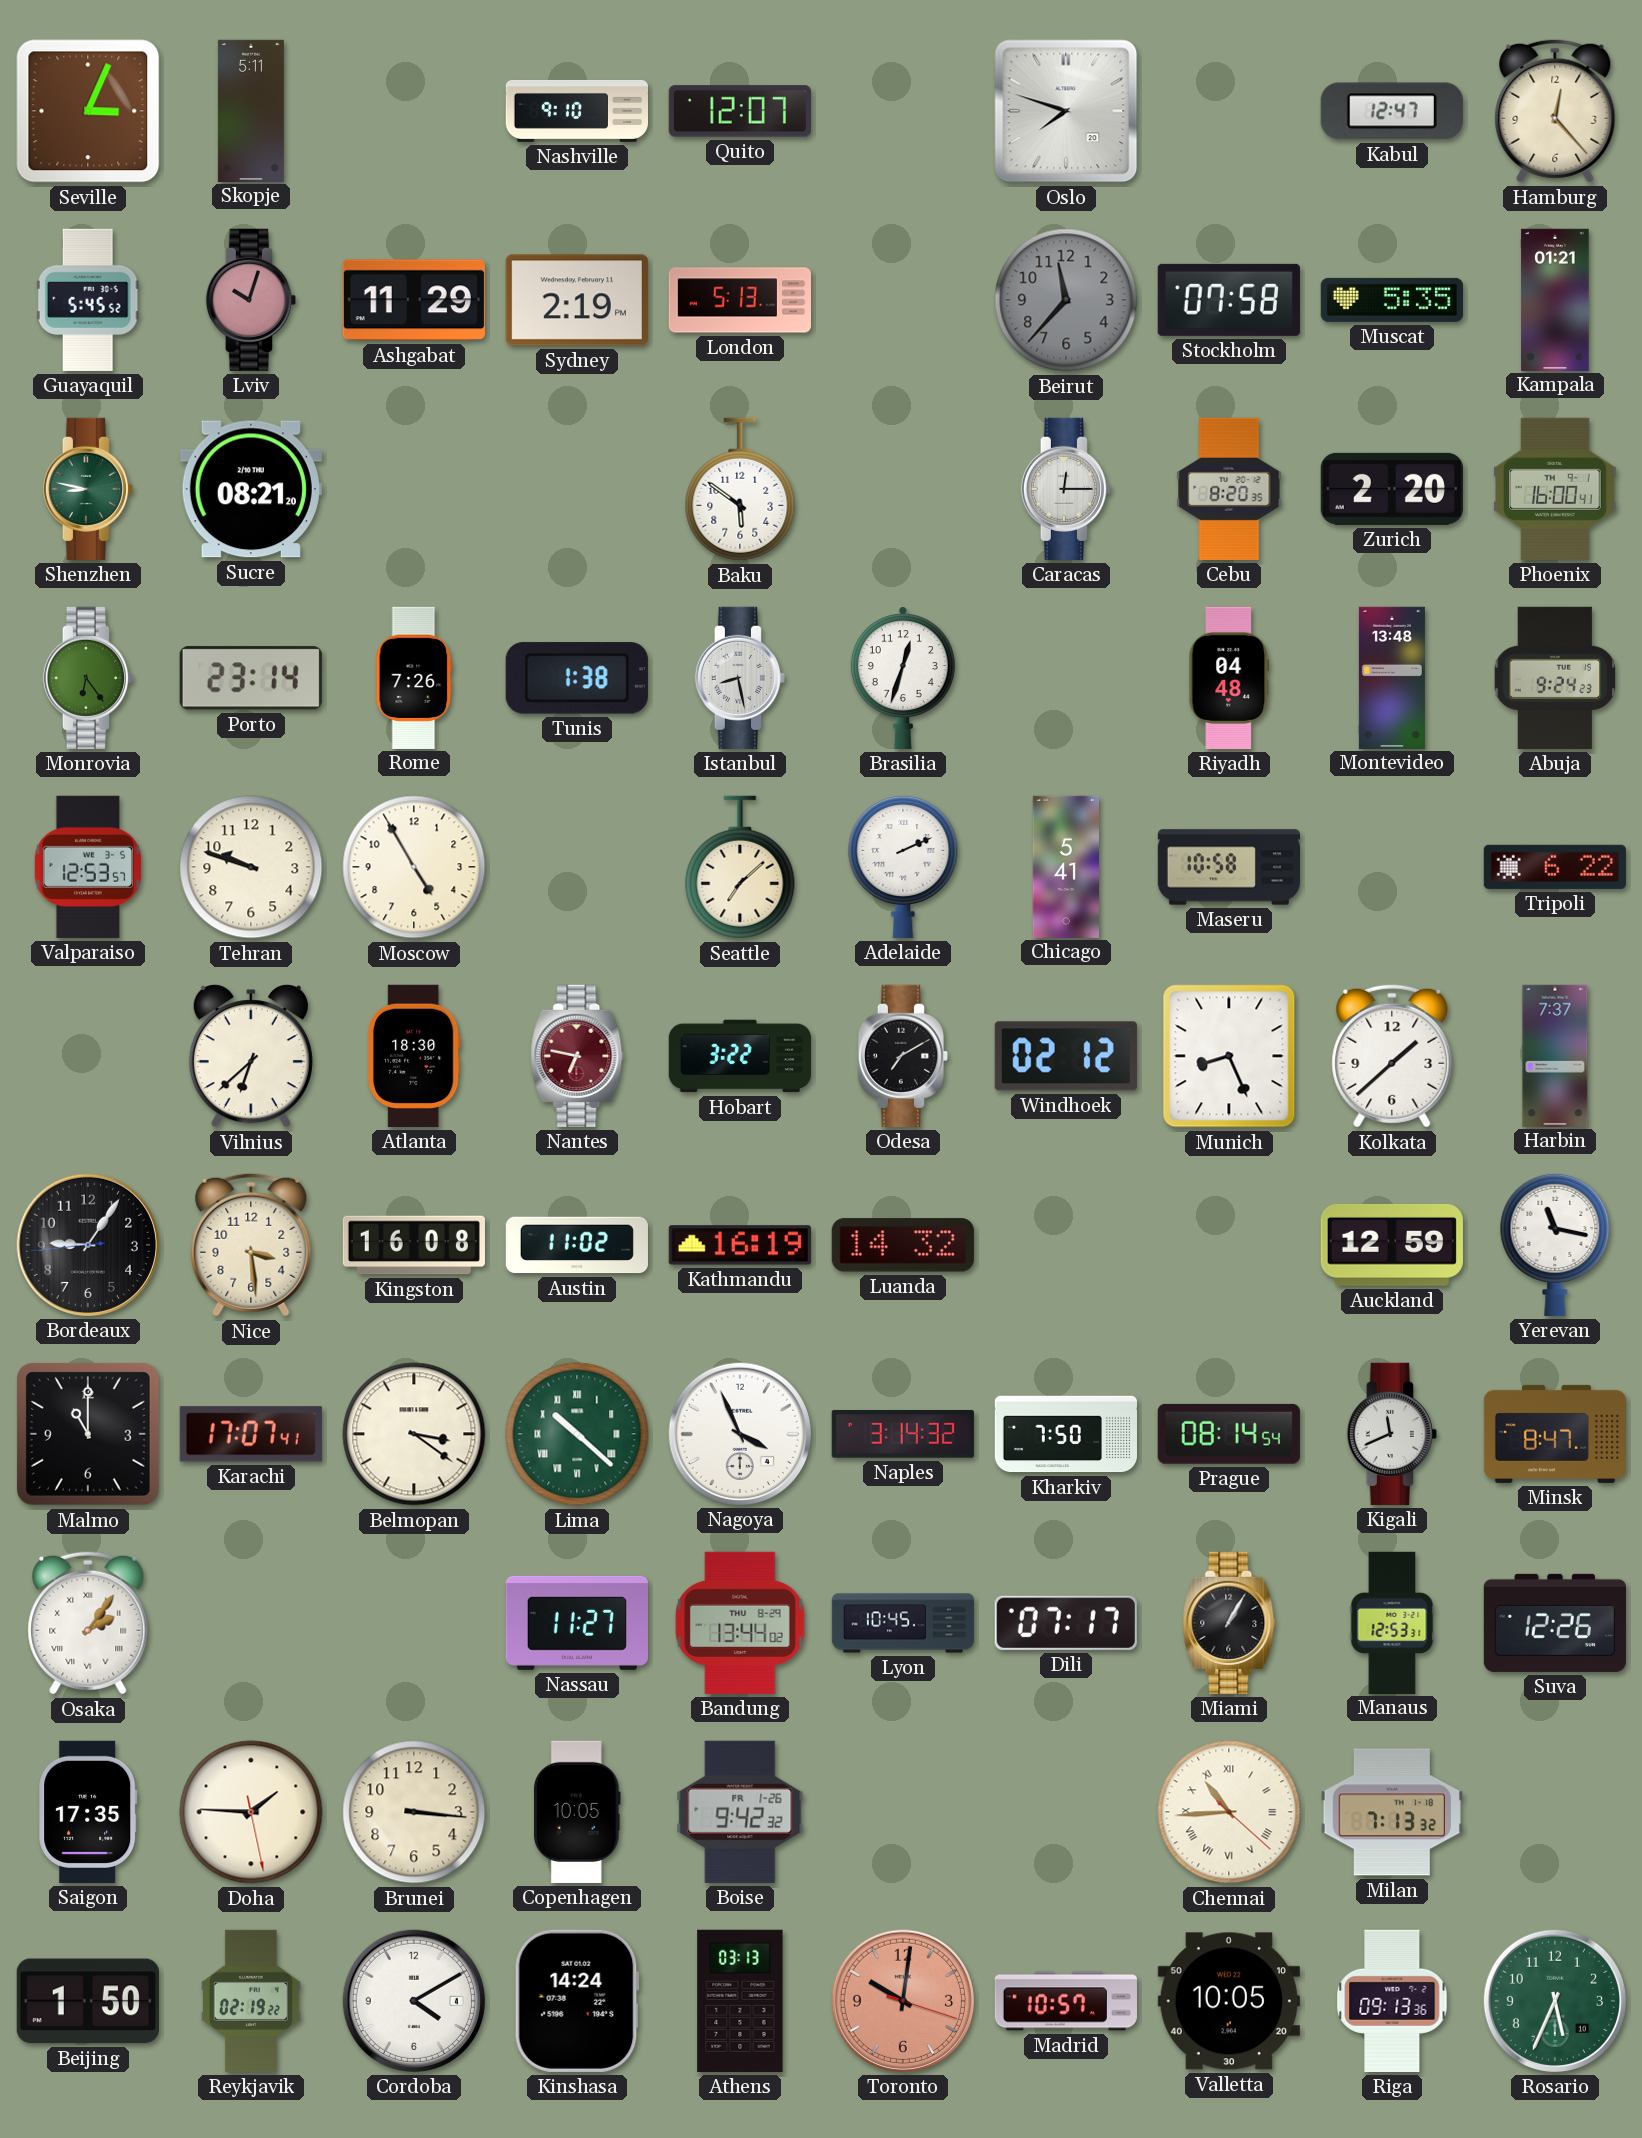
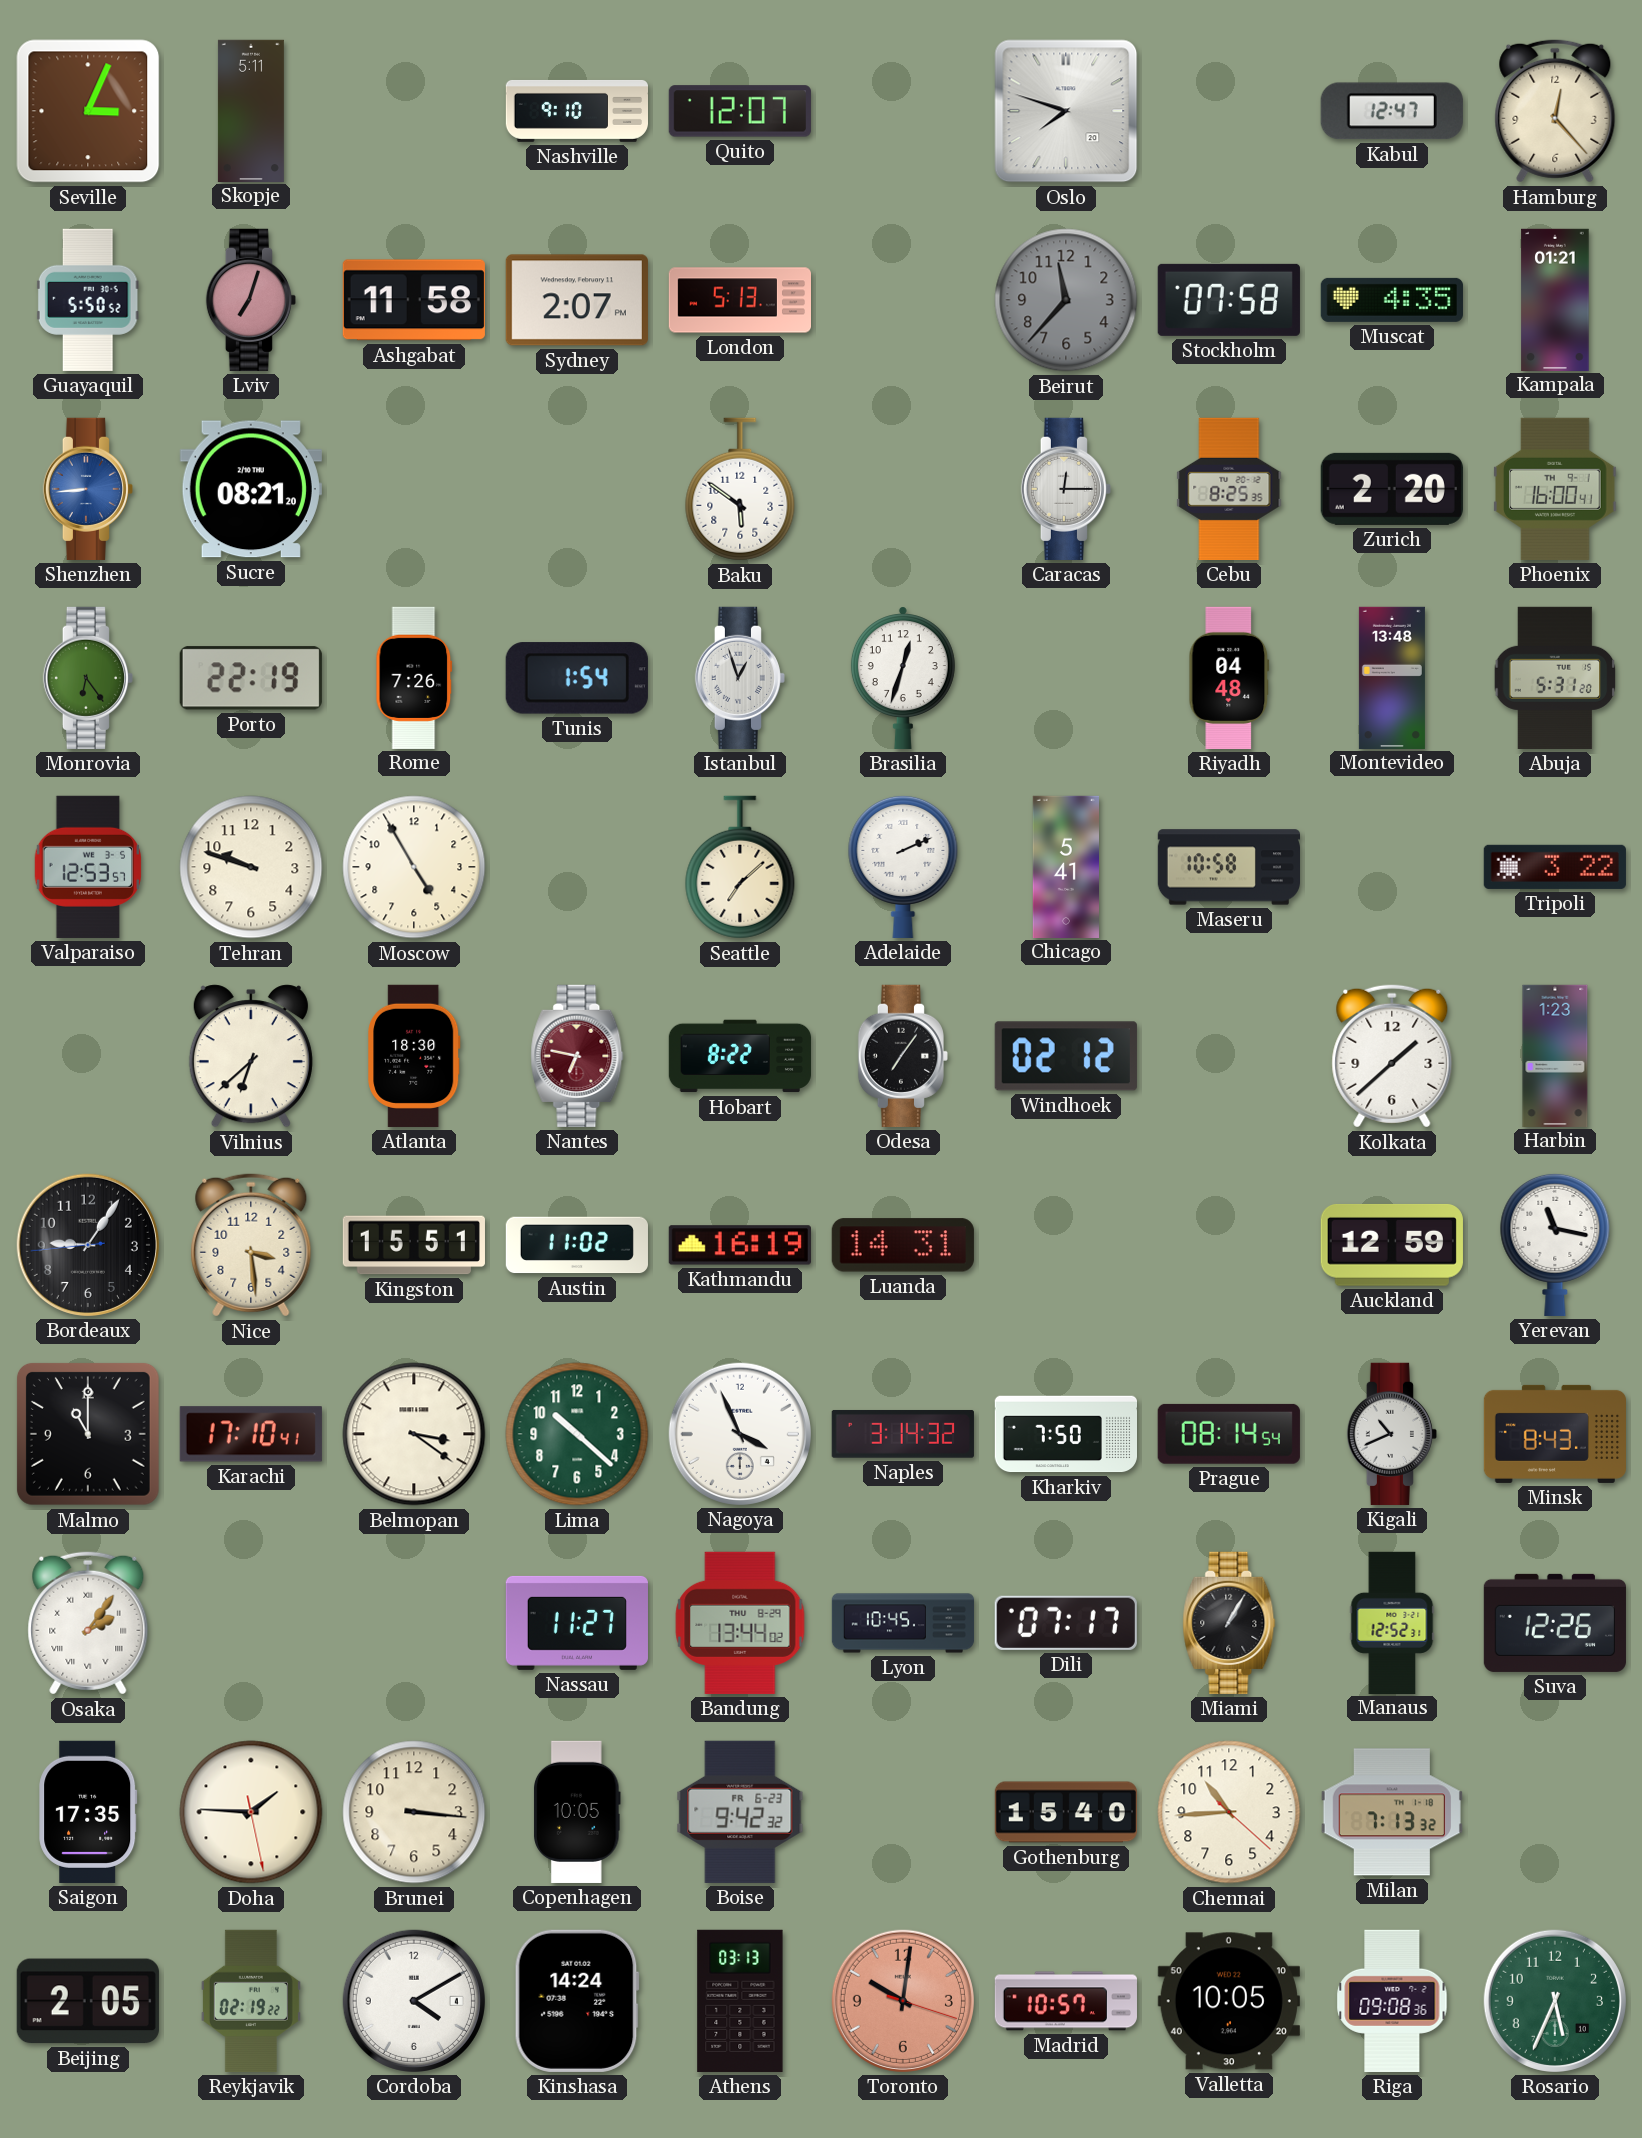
Guayaquil: 5:45 -> 5:50
Lviv: 10:03 -> 7:03
Ashgabat: 11:29 -> 11:58
Sydney: 2:19 -> 2:07
Muscat: 5:35 -> 4:35
Shenzhen: 8:47 -> 8:44
Shenzhen dial: green -> blue
Cebu: 8:20 -> 8:25
Porto: 23:14 -> 22:19
Tunis: 1:38 -> 1:54
Istanbul: 8:28 -> 12:57
Abuja: 9:24 -> 5:31
Tripoli: 6:22 -> 3:22
Hobart: 3:22 -> 8:22
Odesa: 7:10 -> 7:06
Munich: 8:26 -> none
Harbin: 7:37 -> 1:23
Kingston: 16:08 -> 15:51
Luanda: 14:32 -> 14:31
Karachi: 17:07 -> 17:10
Lima numerals: Roman -> Arabic
Kigali: 11:41 -> 10:41
Minsk: 8:47 -> 8:43
Manaus: 12:53 -> 12:52
Boise date: FR 1-26 -> FR 6-23
Gothenburg: none -> 15:40
Chennai numerals: Roman -> Arabic
Beijing: 1:50 -> 2:05
Riga: 09:13 -> 09:08
